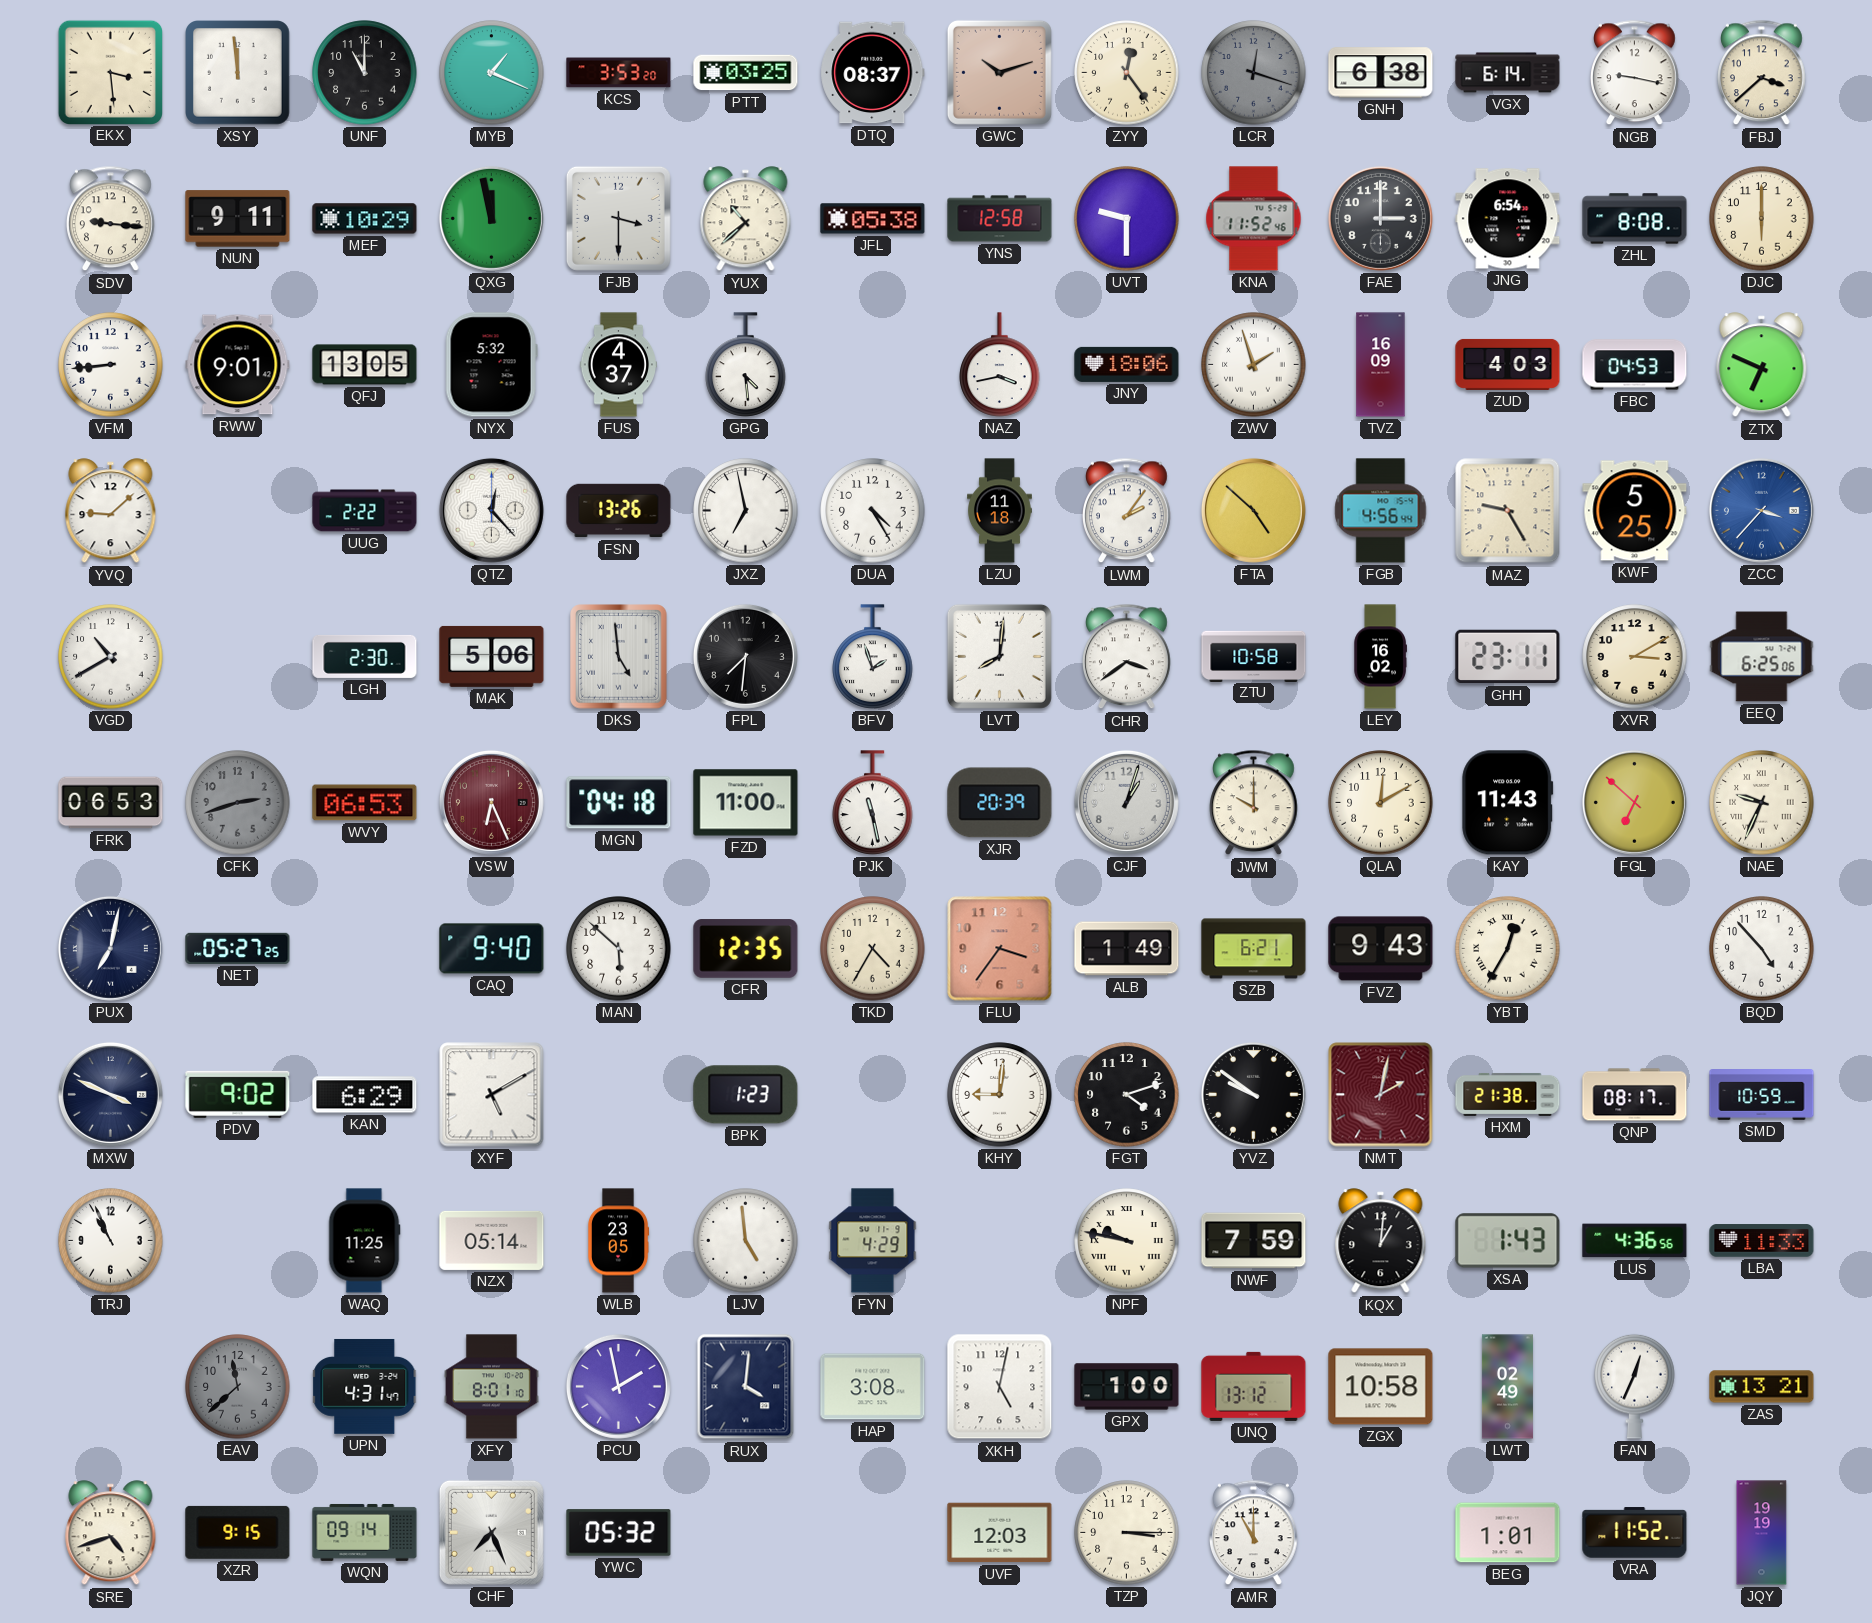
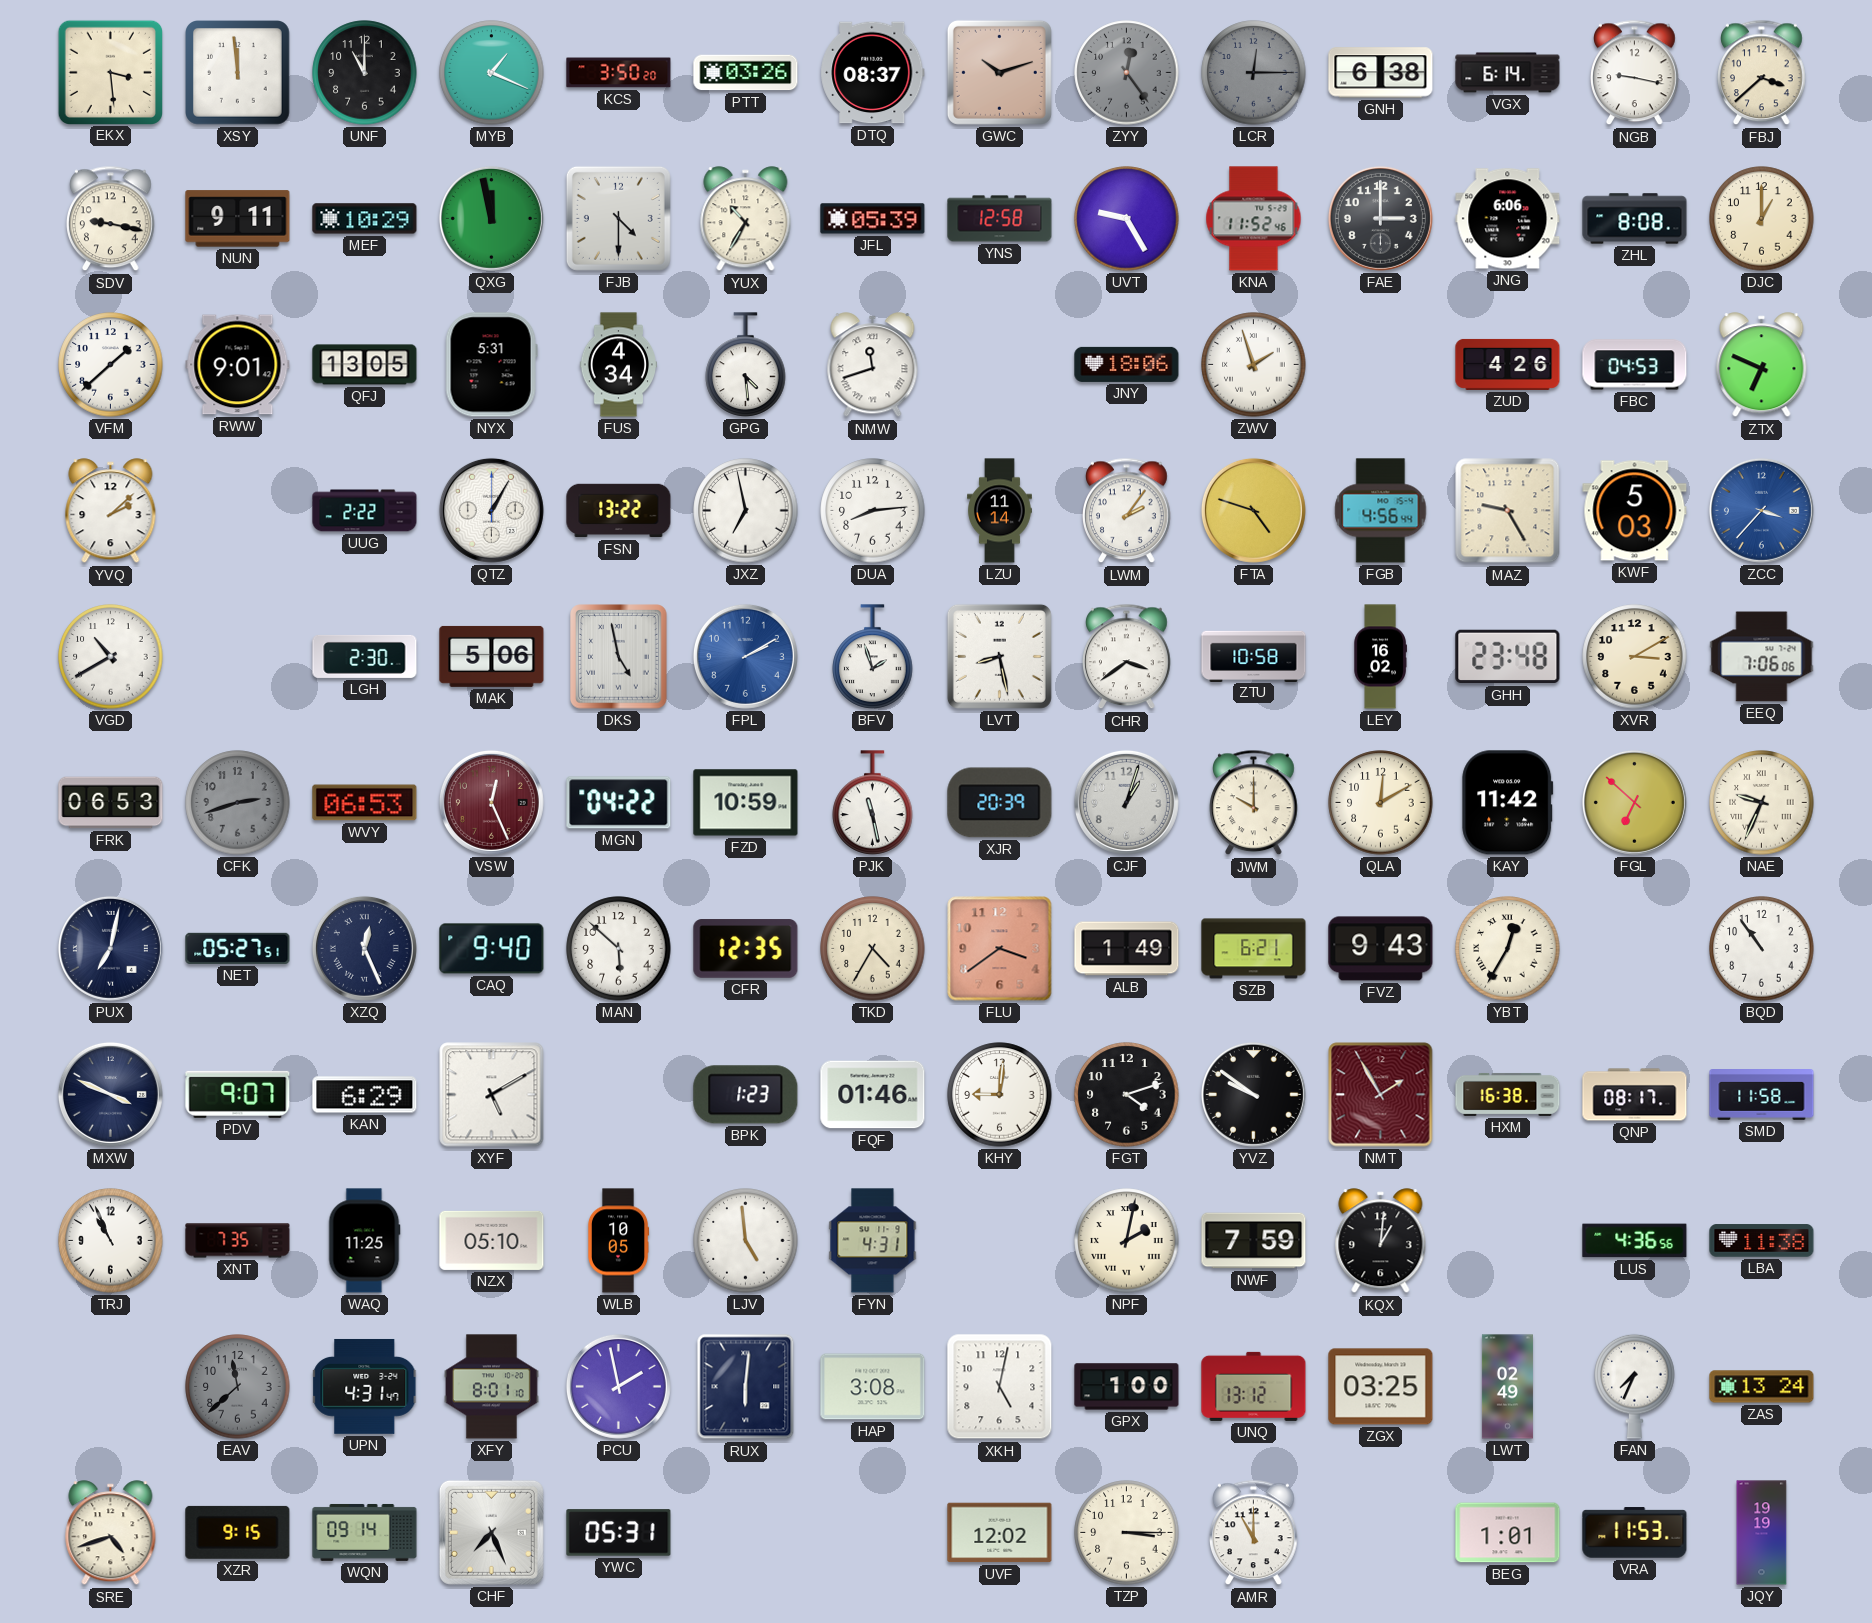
KCS: 3:53 -> 3:50
PTT: 03:25 -> 03:26
ZYY dial: cream -> grey
LCR: 12:18 -> 12:15
SDV: 9:16 -> 9:17
FJB: 3:30 -> 4:30
YUX: 10:38 -> 10:35
JFL: 05:38 -> 05:39
UVT: 9:30 -> 9:25
JNG: 6:54 -> 6:06
DJC: 6:00 -> 1:00
VFM: 8:44 -> 1:38
NYX: 5:32 -> 5:31
FUS: 4:37 -> 4:34
NMW: none -> 11:42
NAZ: 3:43 -> none
TVZ: 16:09 -> none
ZUD: 4:03 -> 4:26
YVQ: 9:08 -> 2:08
QTZ: 12:23 -> 1:05
FSN: 13:26 -> 13:22
DUA: 4:25 -> 8:14
LZU: 11:18 -> 11:14
FTA: 4:52 -> 4:48
KWF: 5:25 -> 5:03
DKS: 4:59 -> 4:58
FPL: 7:31 -> 2:10
FPL dial: black -> blue
LVT: 8:01 -> 8:28
GHH: 23:11 -> 23:48
EEQ: 6:25 -> 7:06
VSW: 6:26 -> 12:26
MGN: 04:18 -> 04:22
FZD: 11:00 -> 10:59
KAY: 11:43 -> 11:42
NET: 05:27:25 -> 05:27:51
XZQ: none -> 12:26
FLU: 3:36 -> 3:39
BQD: 4:53 -> 10:54
PDV: 9:02 -> 9:07
FQF: none -> 01:46
NMT: 2:02 -> 1:55
HXM: 21:38 -> 16:38
SMD: 10:59 -> 11:58
XNT: none -> 7:35
NZX: 05:14 -> 05:10
WLB: 23:05 -> 10:05
FYN: 4:29 -> 4:31
NPF: 9:47 -> 2:02
XSA: 1:43 -> none
LBA: 11:33 -> 11:38
RUX: 4:01 -> 6:01
ZGX: 10:58 -> 03:25
FAN: 12:34 -> 7:34
ZAS: 13:21 -> 13:24
YWC: 05:32 -> 05:31
UVF: 12:03 -> 12:02
VRA: 11:52 -> 11:53
